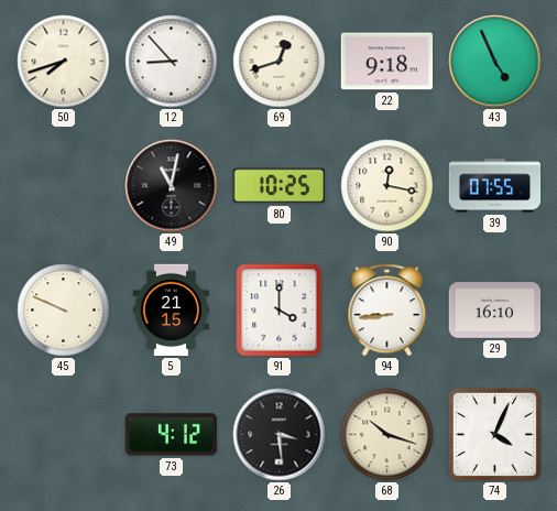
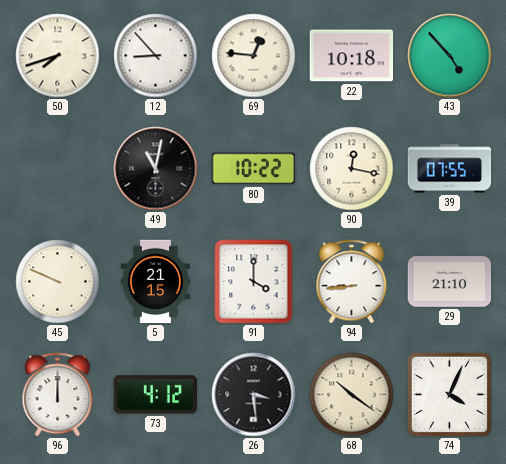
69: 12:42 -> 12:46
22: 9:18 -> 10:18
43: 4:56 -> 4:53
80: 10:25 -> 10:22
29: 16:10 -> 21:10
96: none -> 12:00
68: 10:18 -> 10:21
